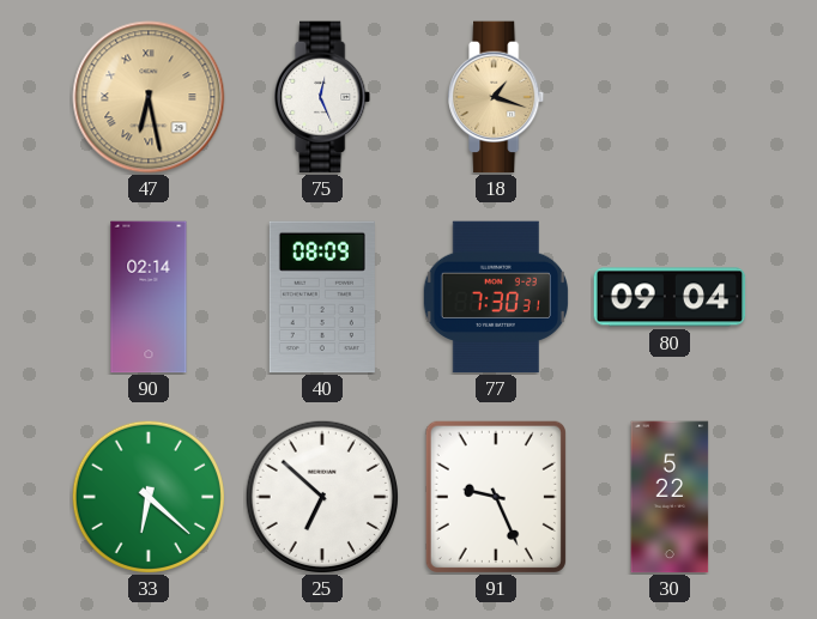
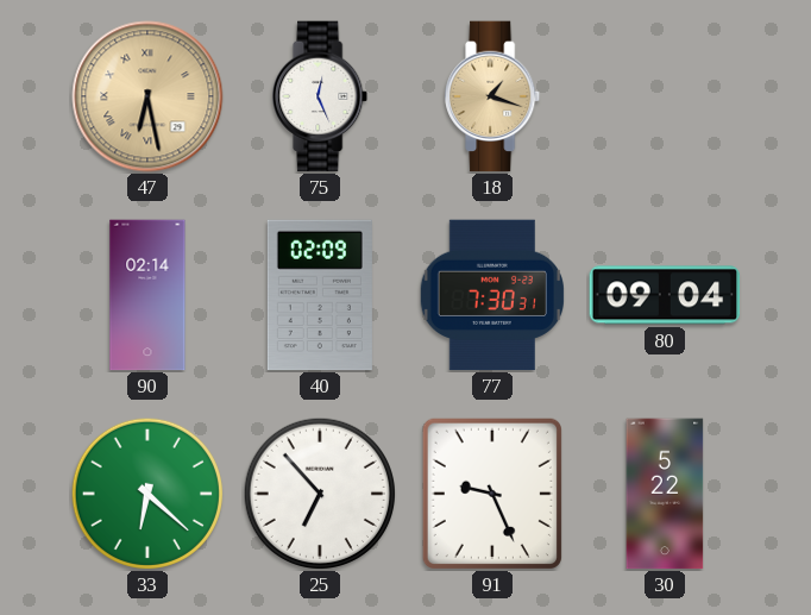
40: 08:09 -> 02:09
25: 6:52 -> 6:53
